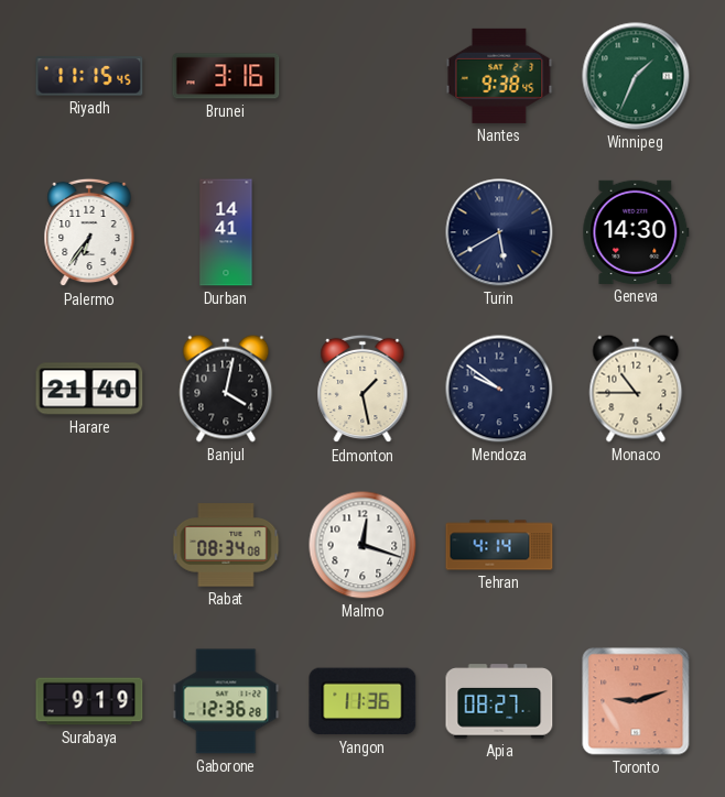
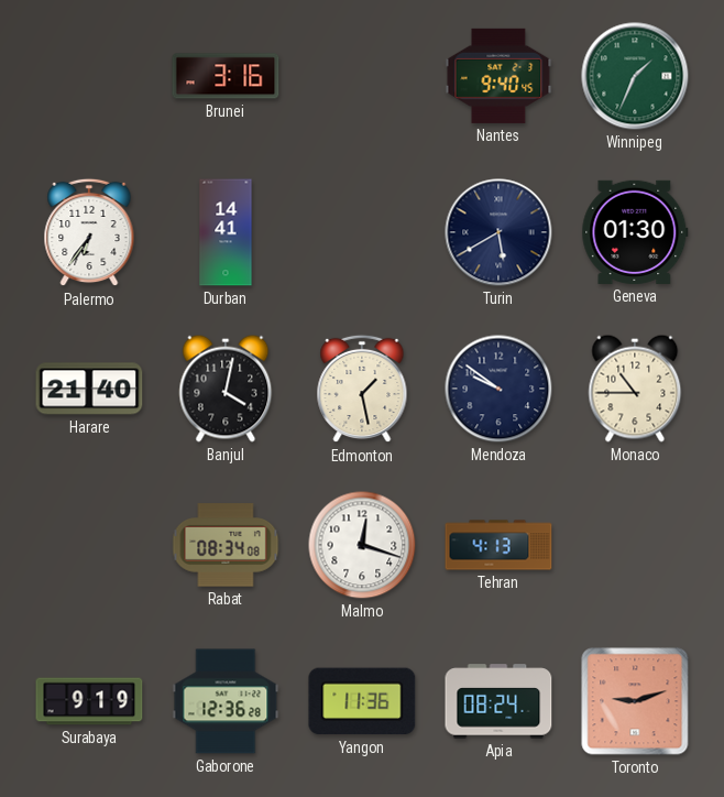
Riyadh: 11:15 -> none
Nantes: 9:38 -> 9:40
Geneva: 14:30 -> 01:30
Tehran: 4:14 -> 4:13
Apia: 08:27 -> 08:24
